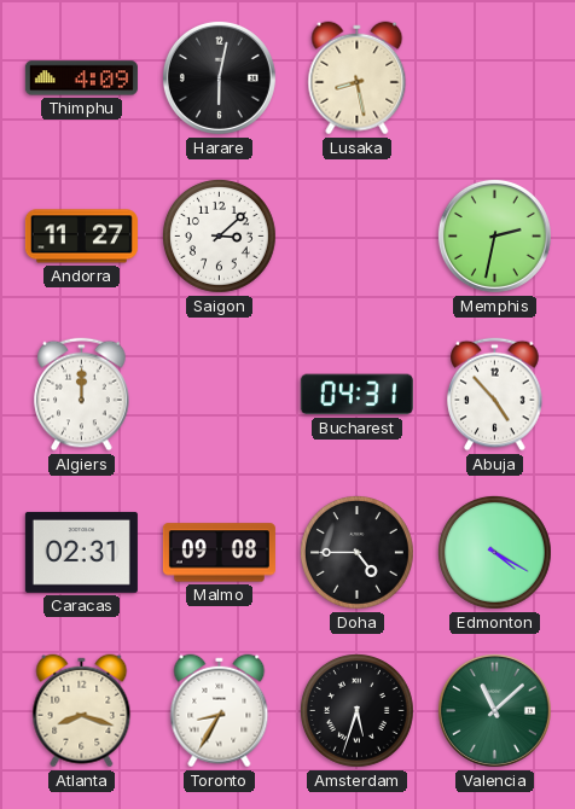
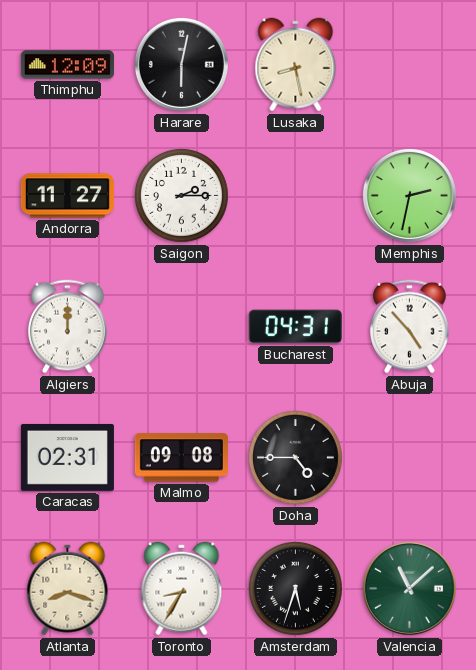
Thimphu: 4:09 -> 12:09
Saigon: 3:08 -> 2:15
Edmonton: 4:20 -> none
